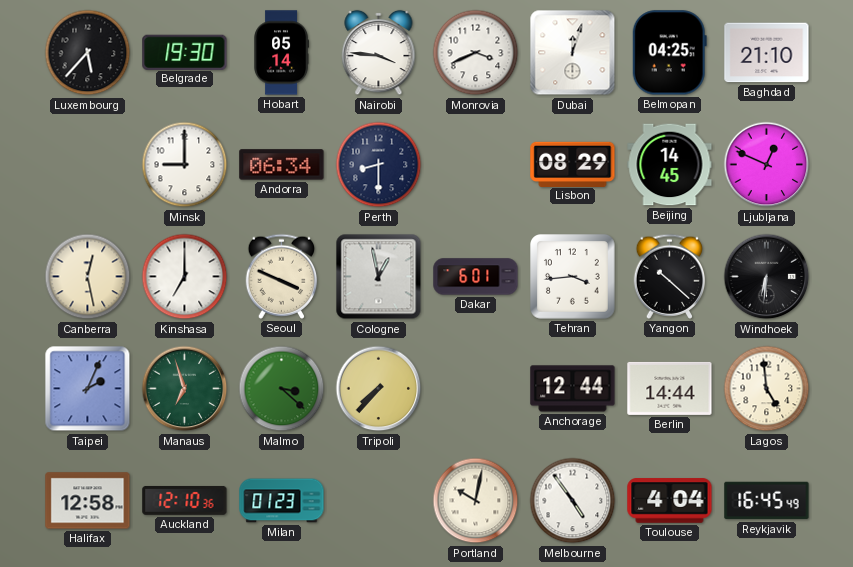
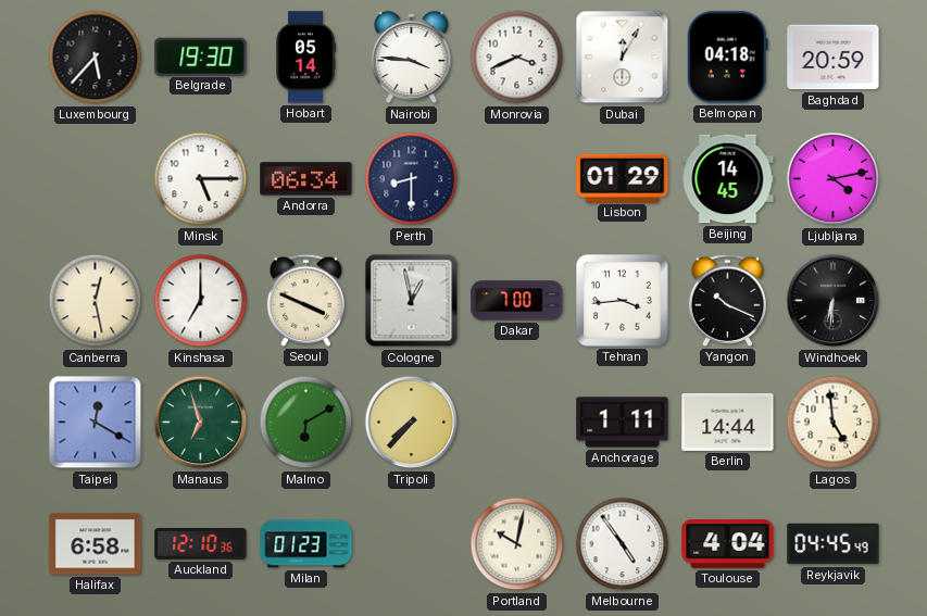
Dubai: 12:03 -> 12:05
Belmopan: 04:25 -> 04:18
Baghdad: 21:10 -> 20:59
Minsk: 9:00 -> 5:15
Lisbon: 08:29 -> 01:29
Ljubljana: 12:49 -> 4:13
Dakar: 6:01 -> 7:00
Yangon: 10:22 -> 10:19
Taipei: 2:04 -> 12:20
Malmo: 3:22 -> 6:10
Anchorage: 12:44 -> 1:11
Halifax: 12:58 -> 6:58
Reykjavik: 16:45 -> 04:45
